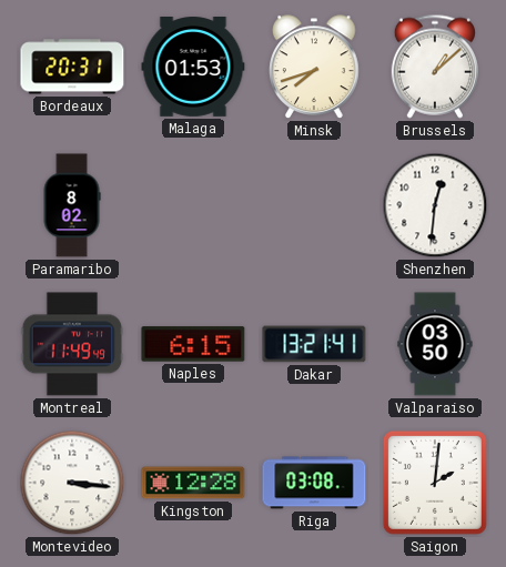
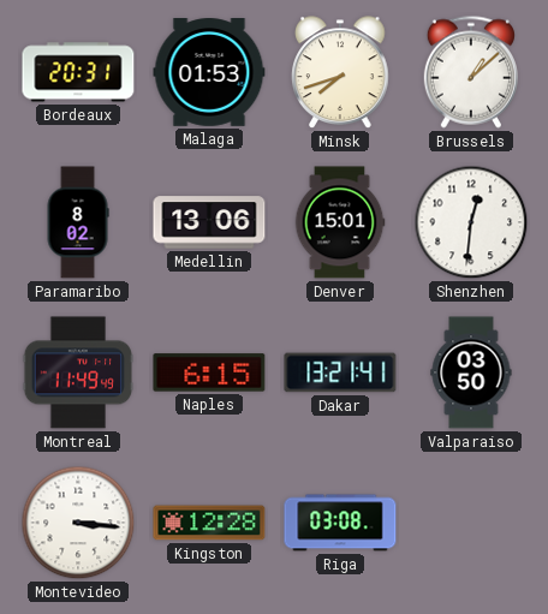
Medellin: none -> 13:06
Denver: none -> 15:01
Saigon: 2:01 -> none
